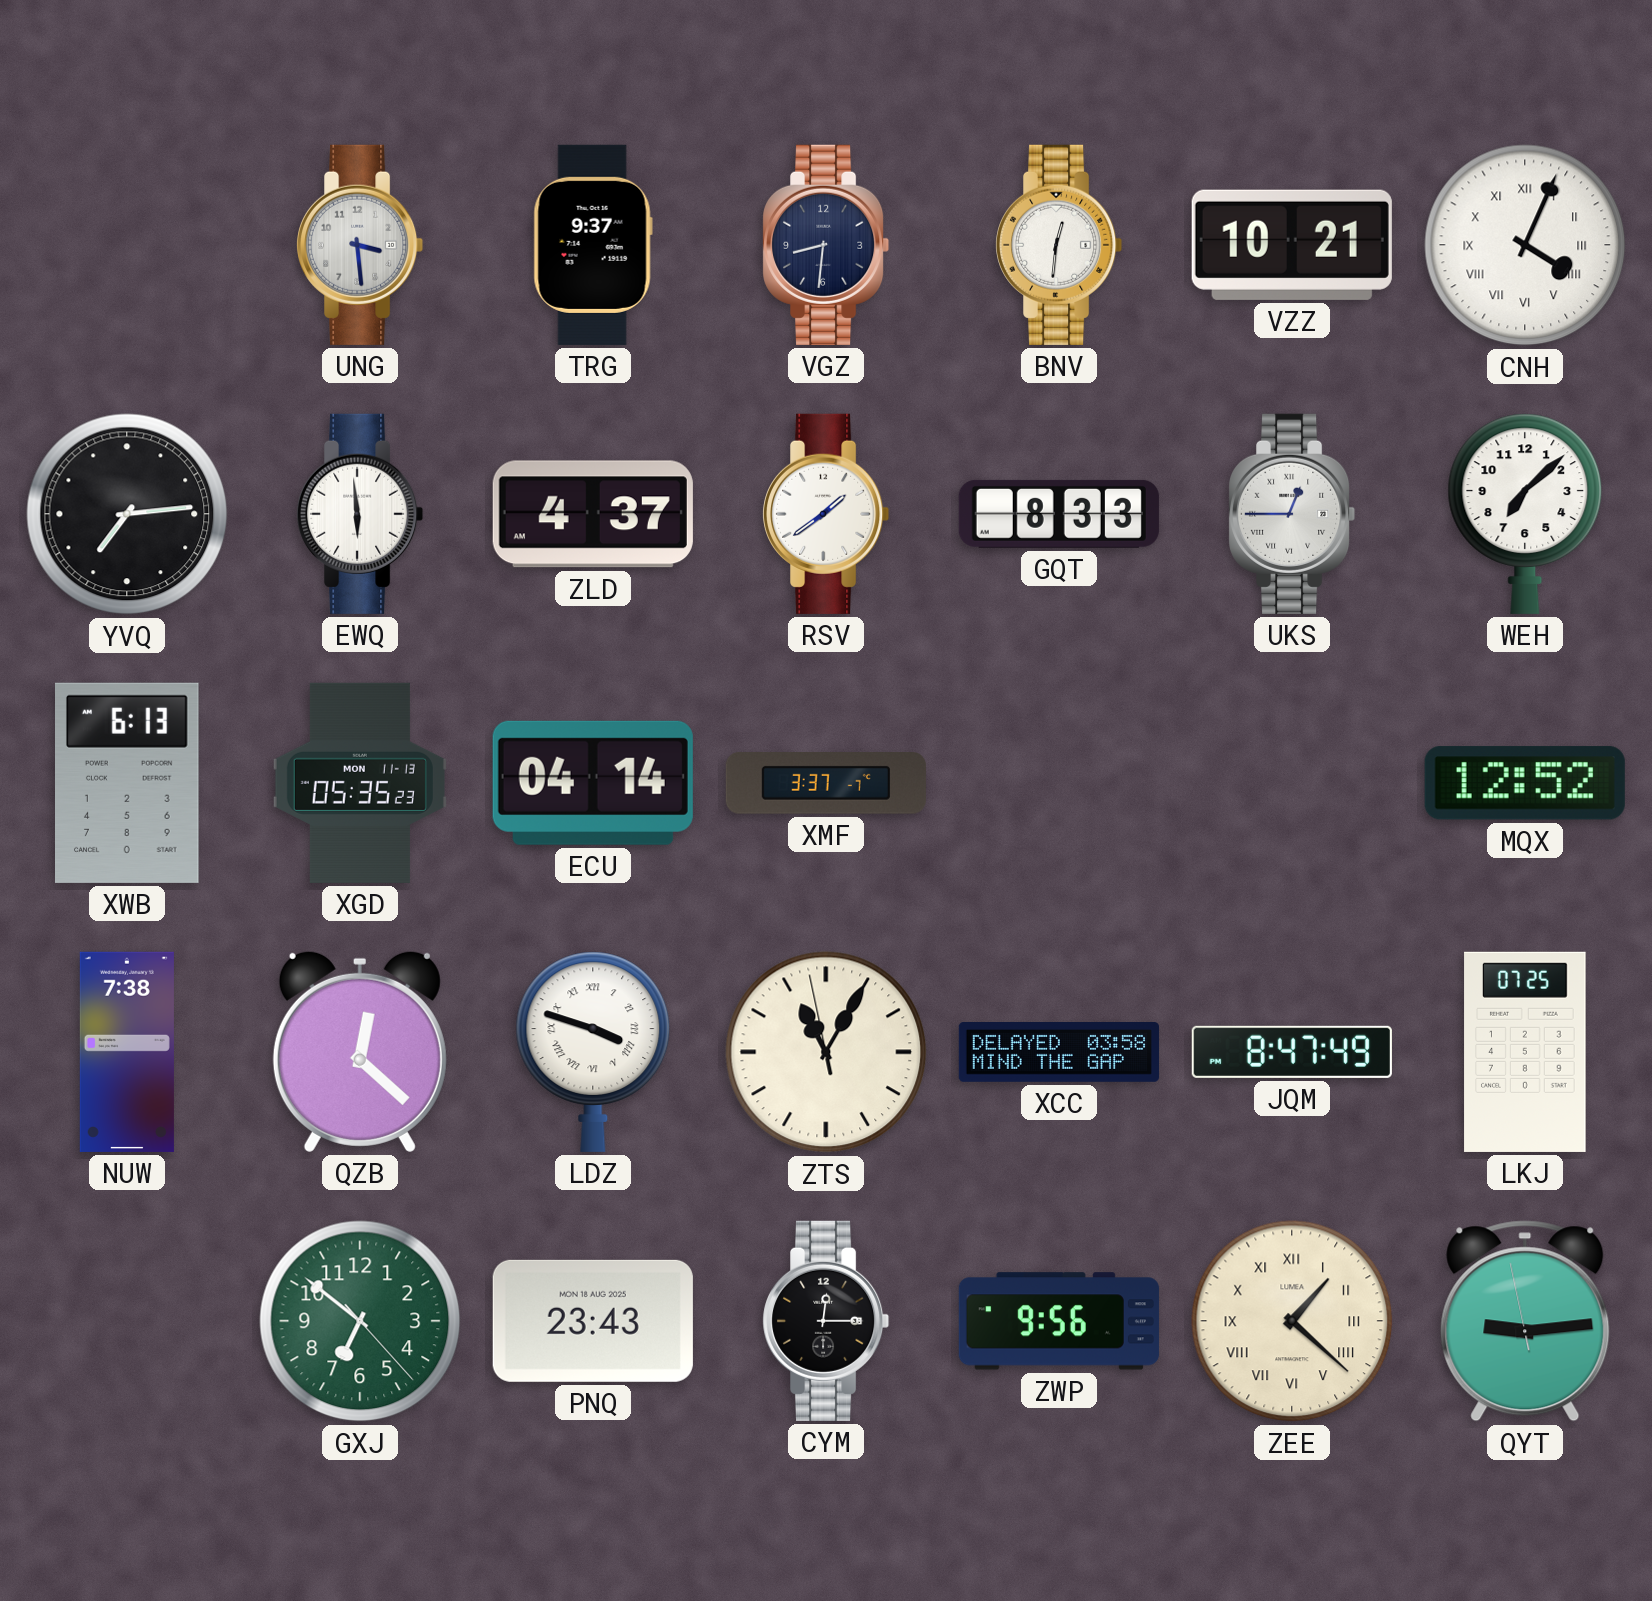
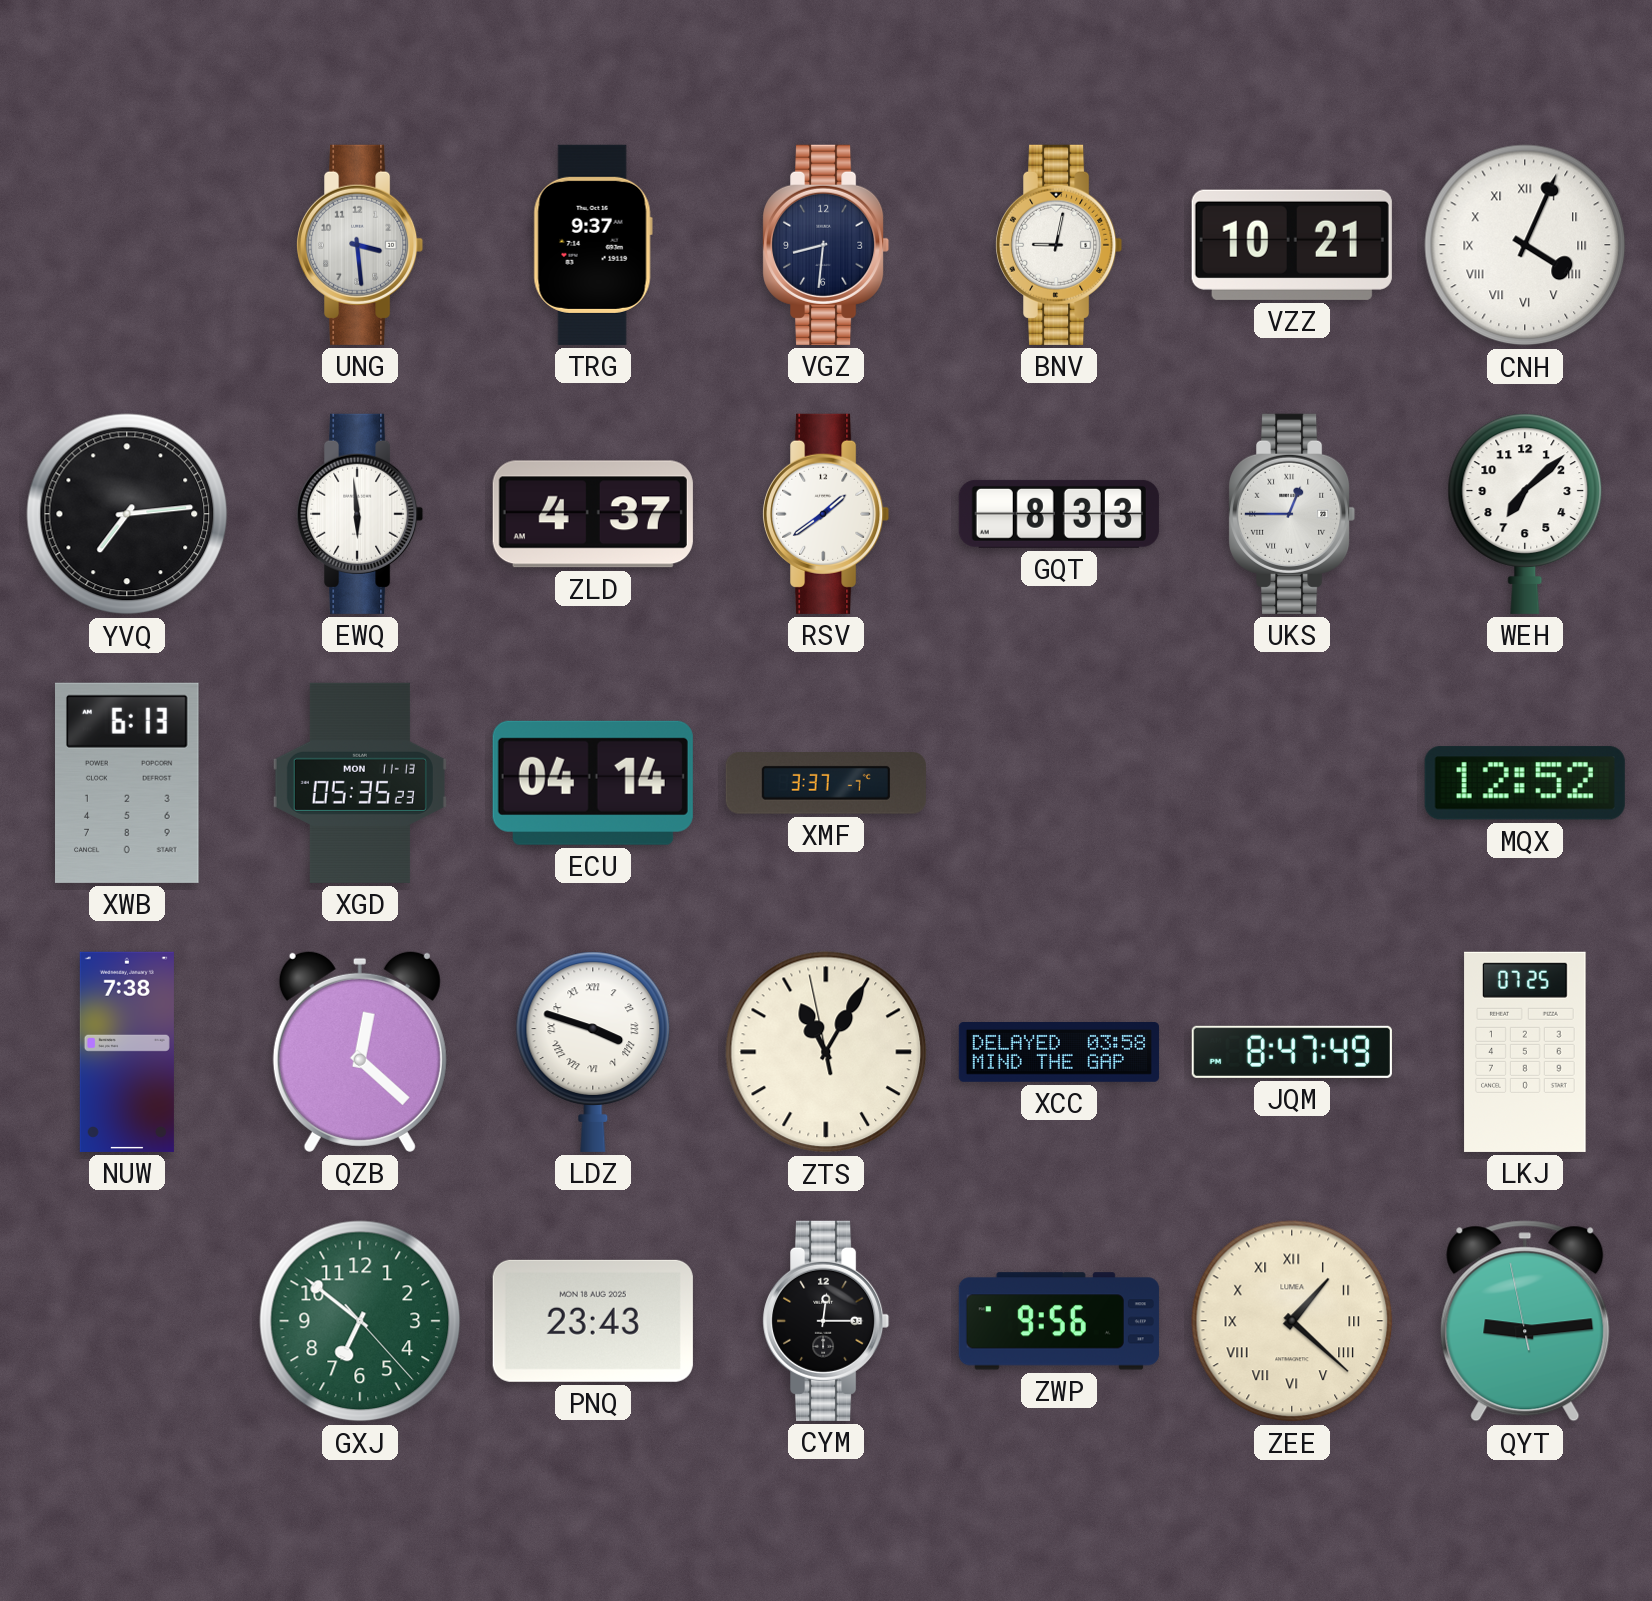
BNV: 12:31 -> 9:02
